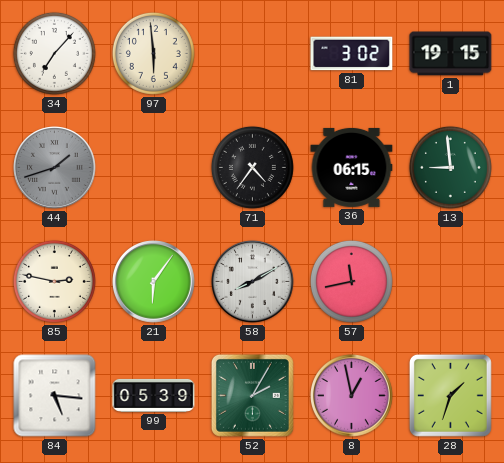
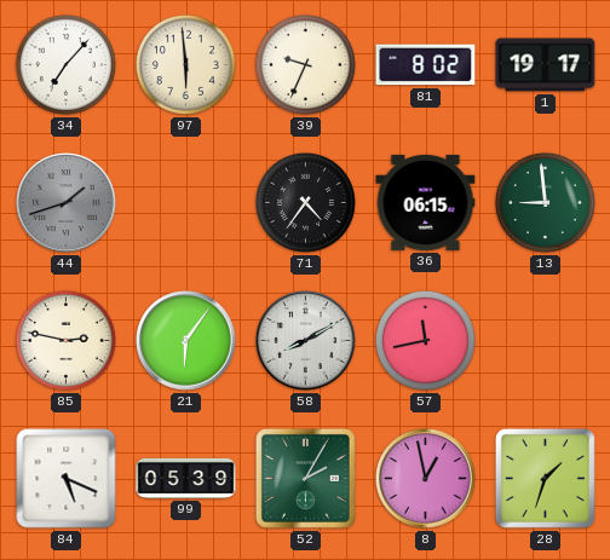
39: none -> 9:34
81: 3:02 -> 8:02
1: 19:15 -> 19:17
84: 5:16 -> 5:19
